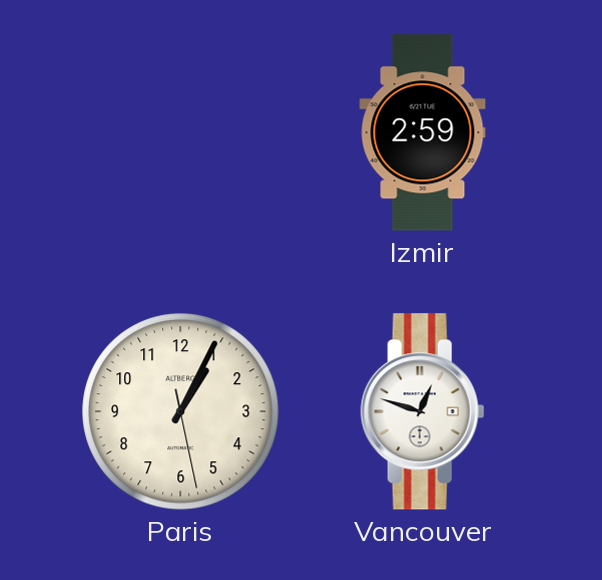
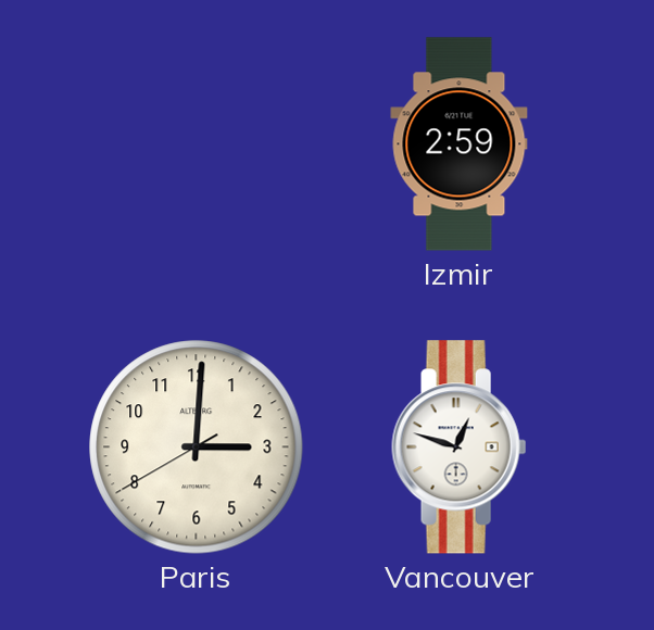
Paris: 1:04 -> 3:00
